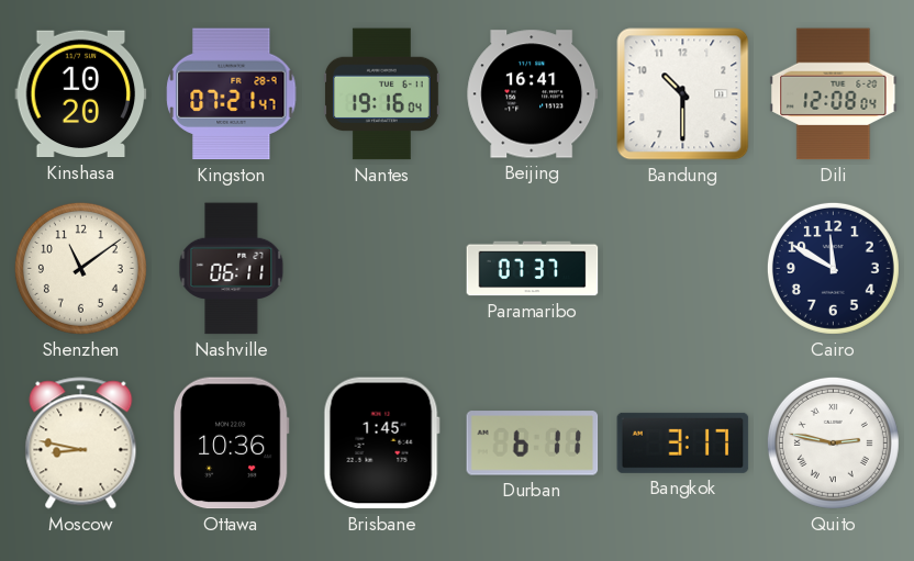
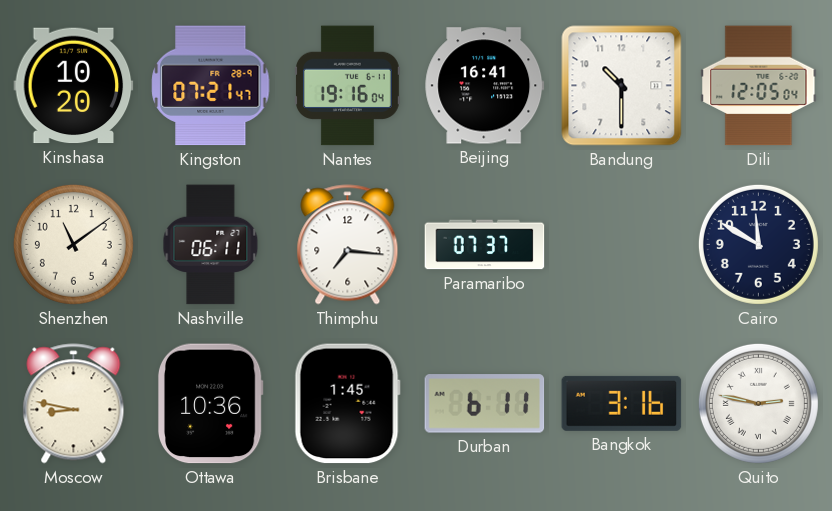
Dili: 12:08 -> 12:05
Thimphu: none -> 7:16
Bangkok: 3:17 -> 3:16
